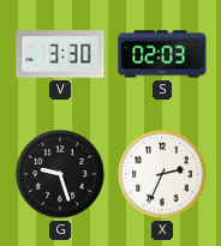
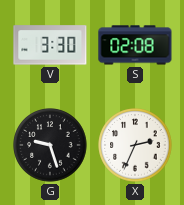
S: 02:03 -> 02:08
